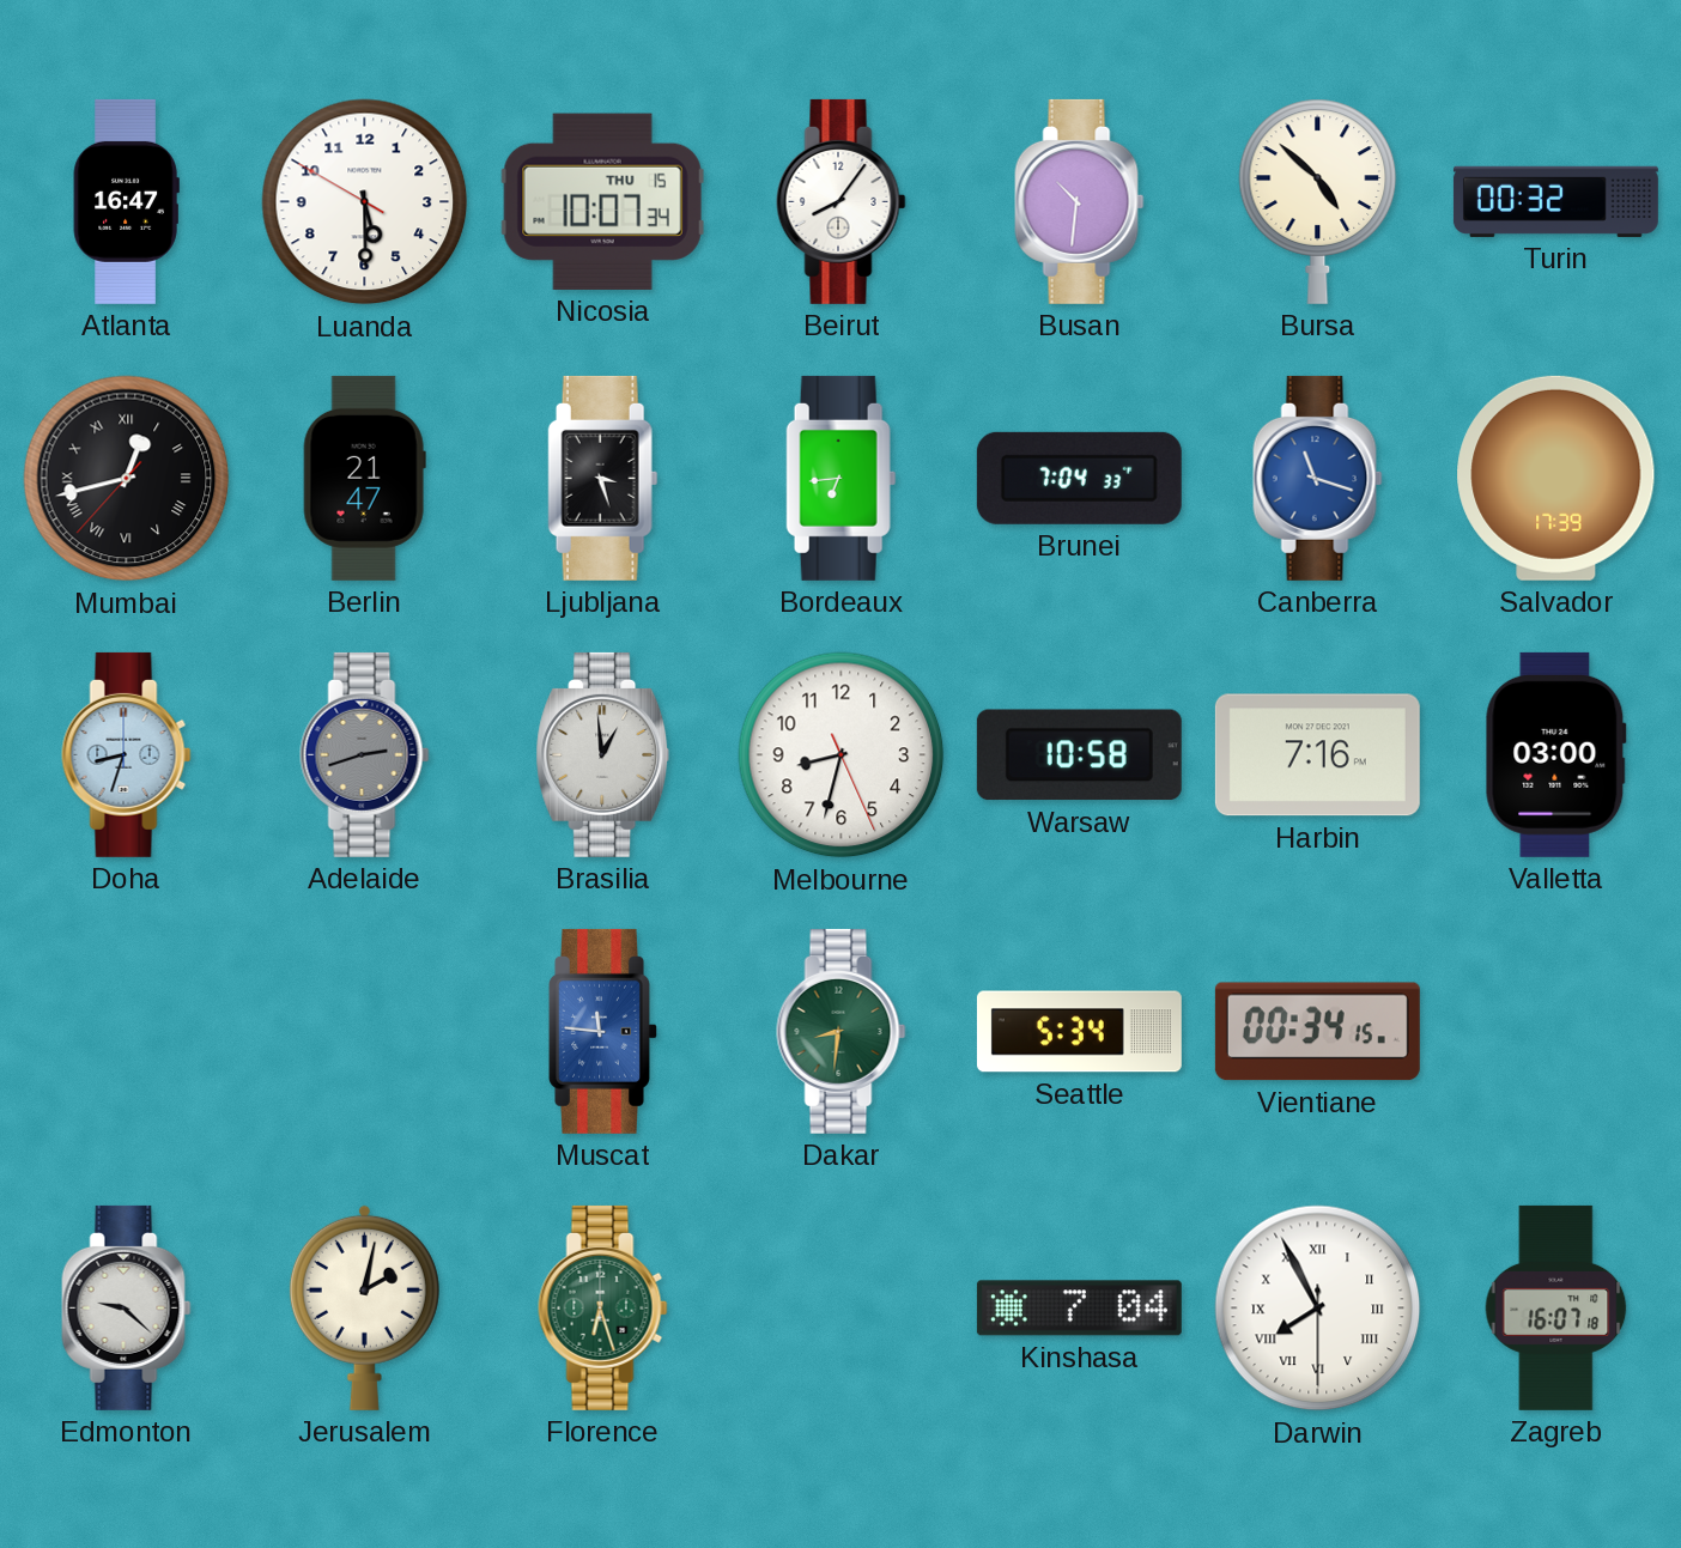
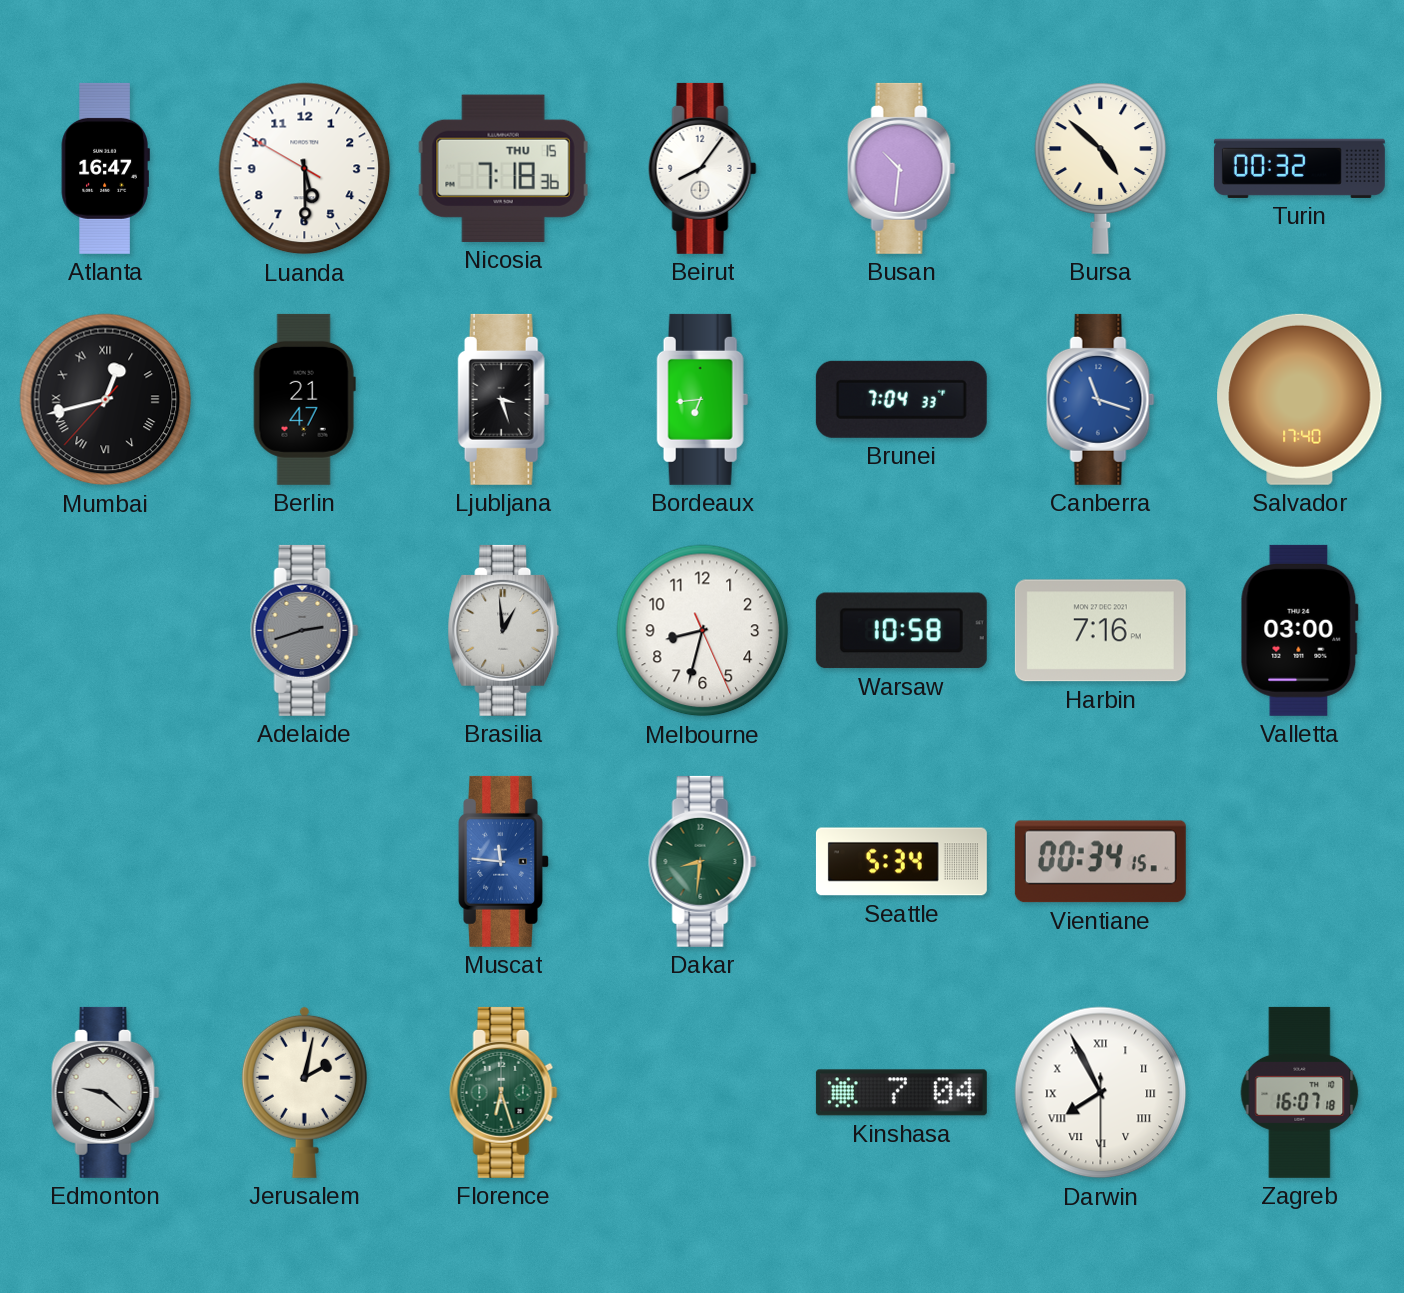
Nicosia: 10:07 -> 7:18
Salvador: 17:39 -> 17:40
Doha: 8:33 -> none
